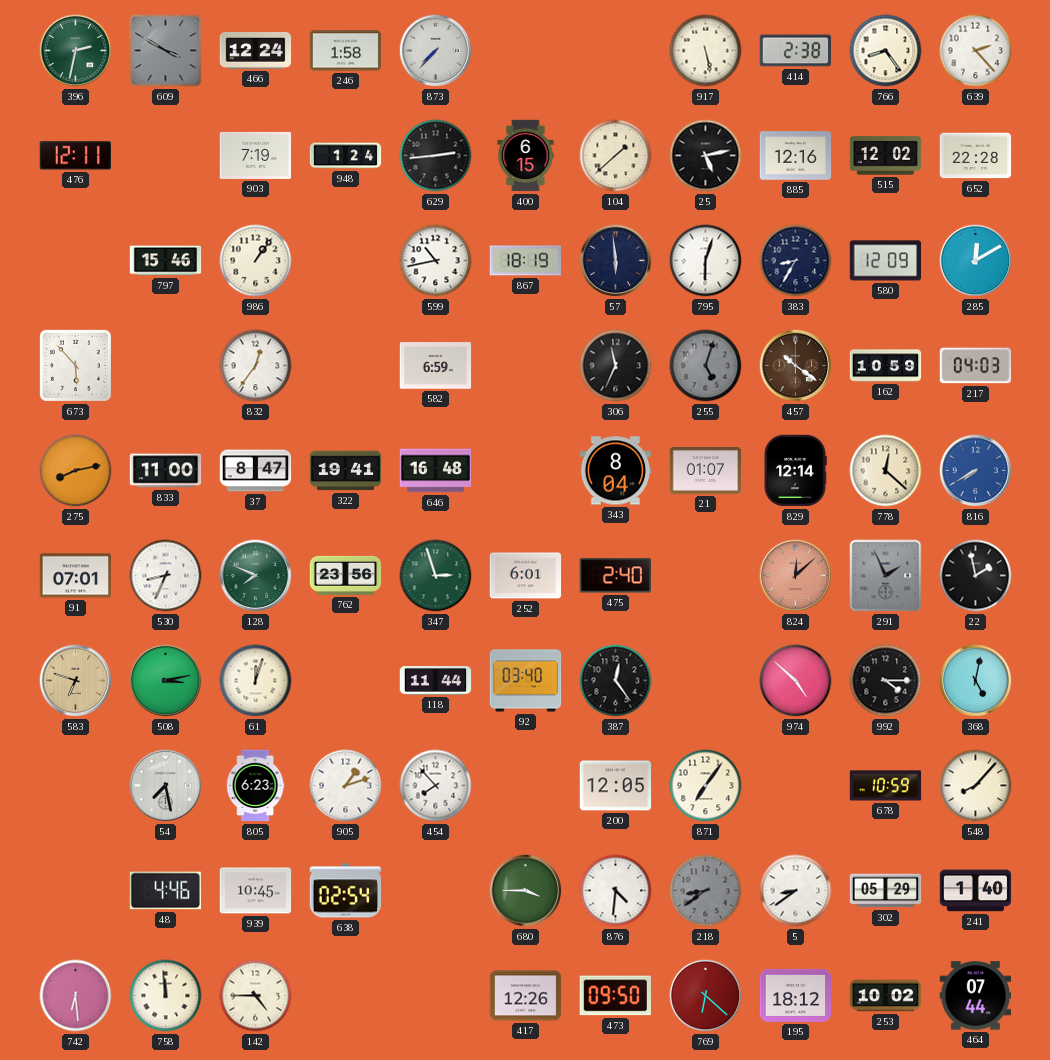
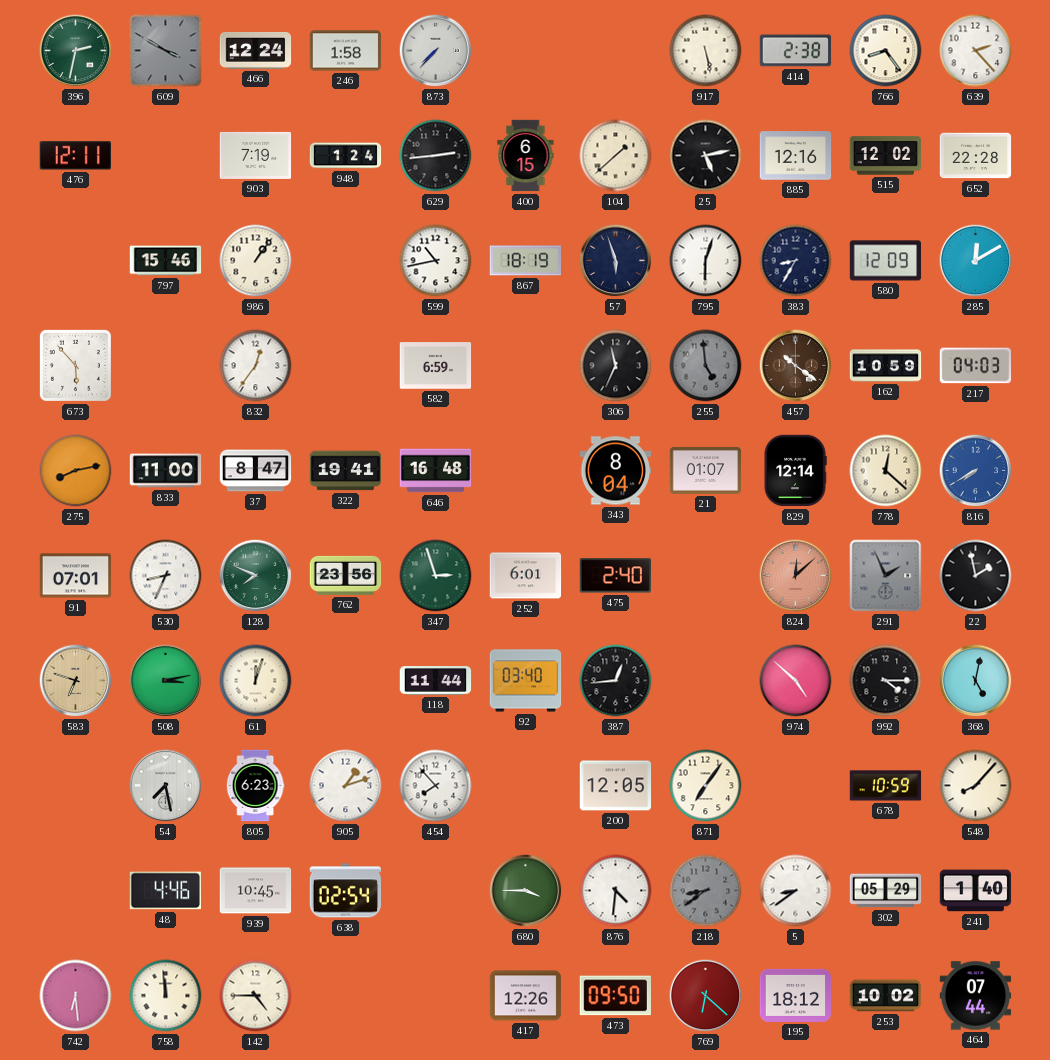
57: 5:59 -> 5:57
255: 5:03 -> 4:59
387: 12:24 -> 12:44
